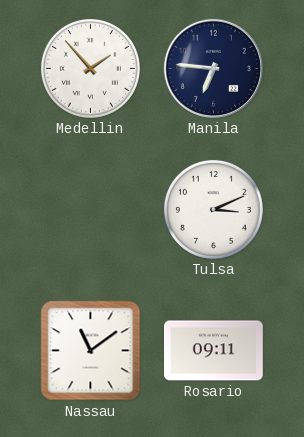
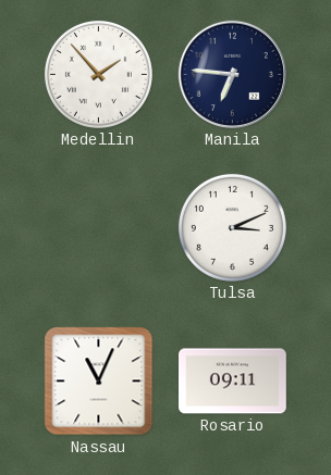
Nassau: 11:09 -> 11:04
